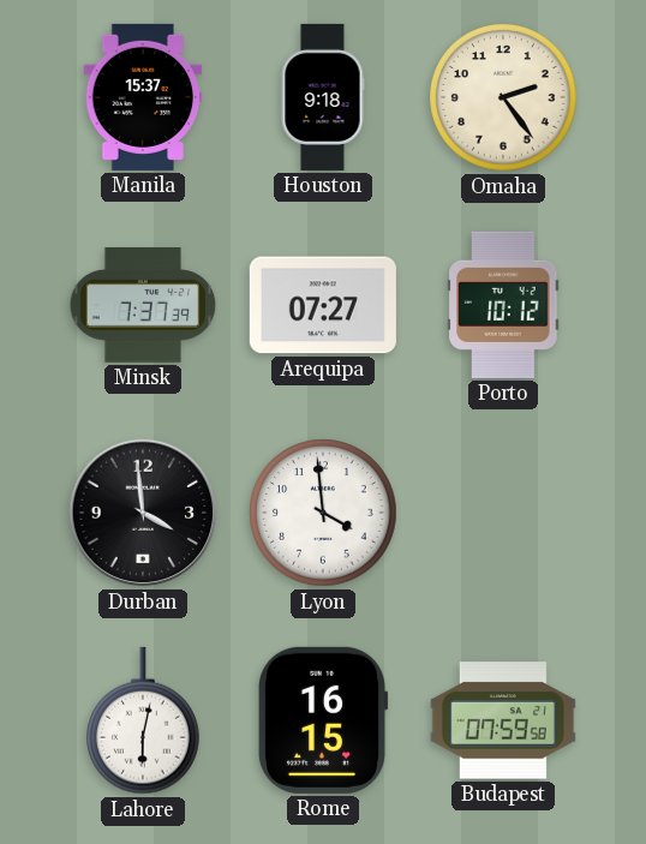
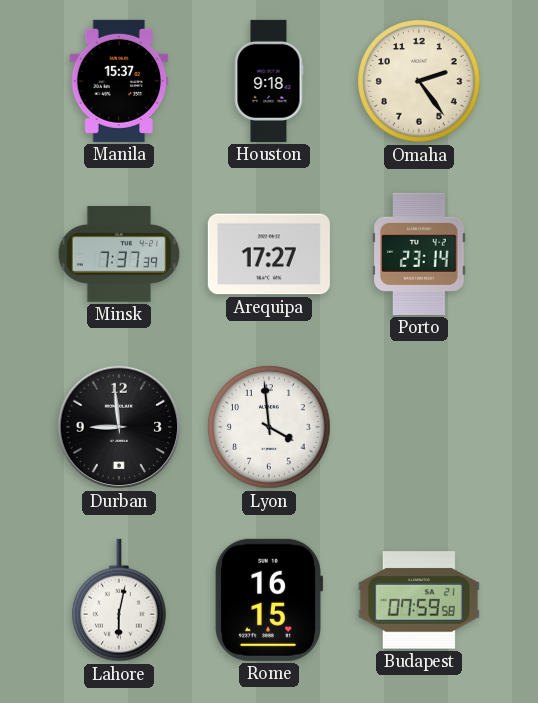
Arequipa: 07:27 -> 17:27
Porto: 10:12 -> 23:14
Durban: 3:59 -> 8:59
